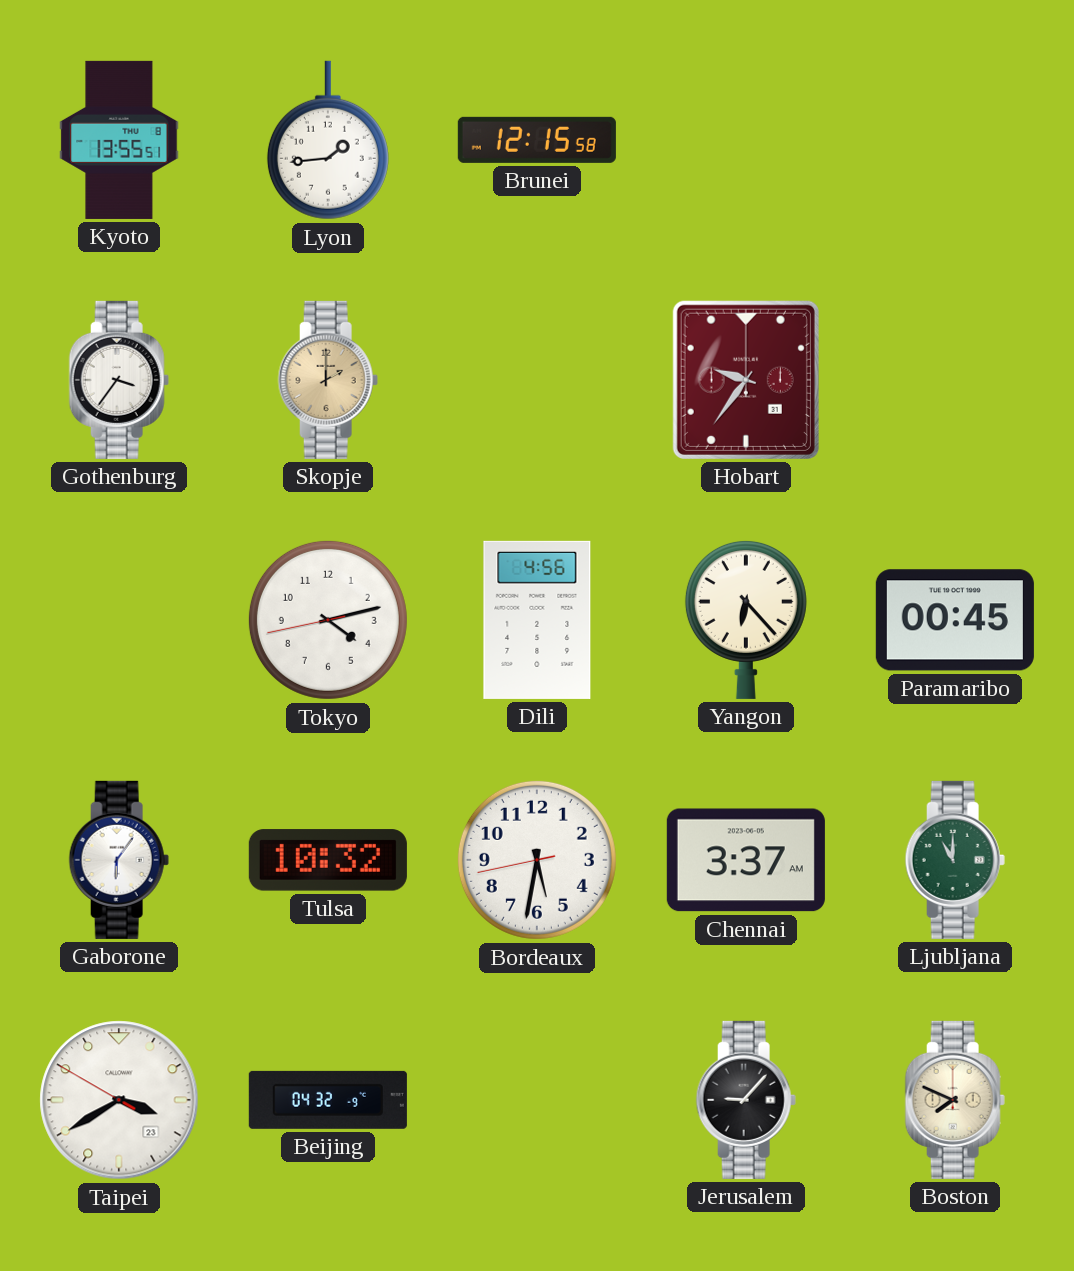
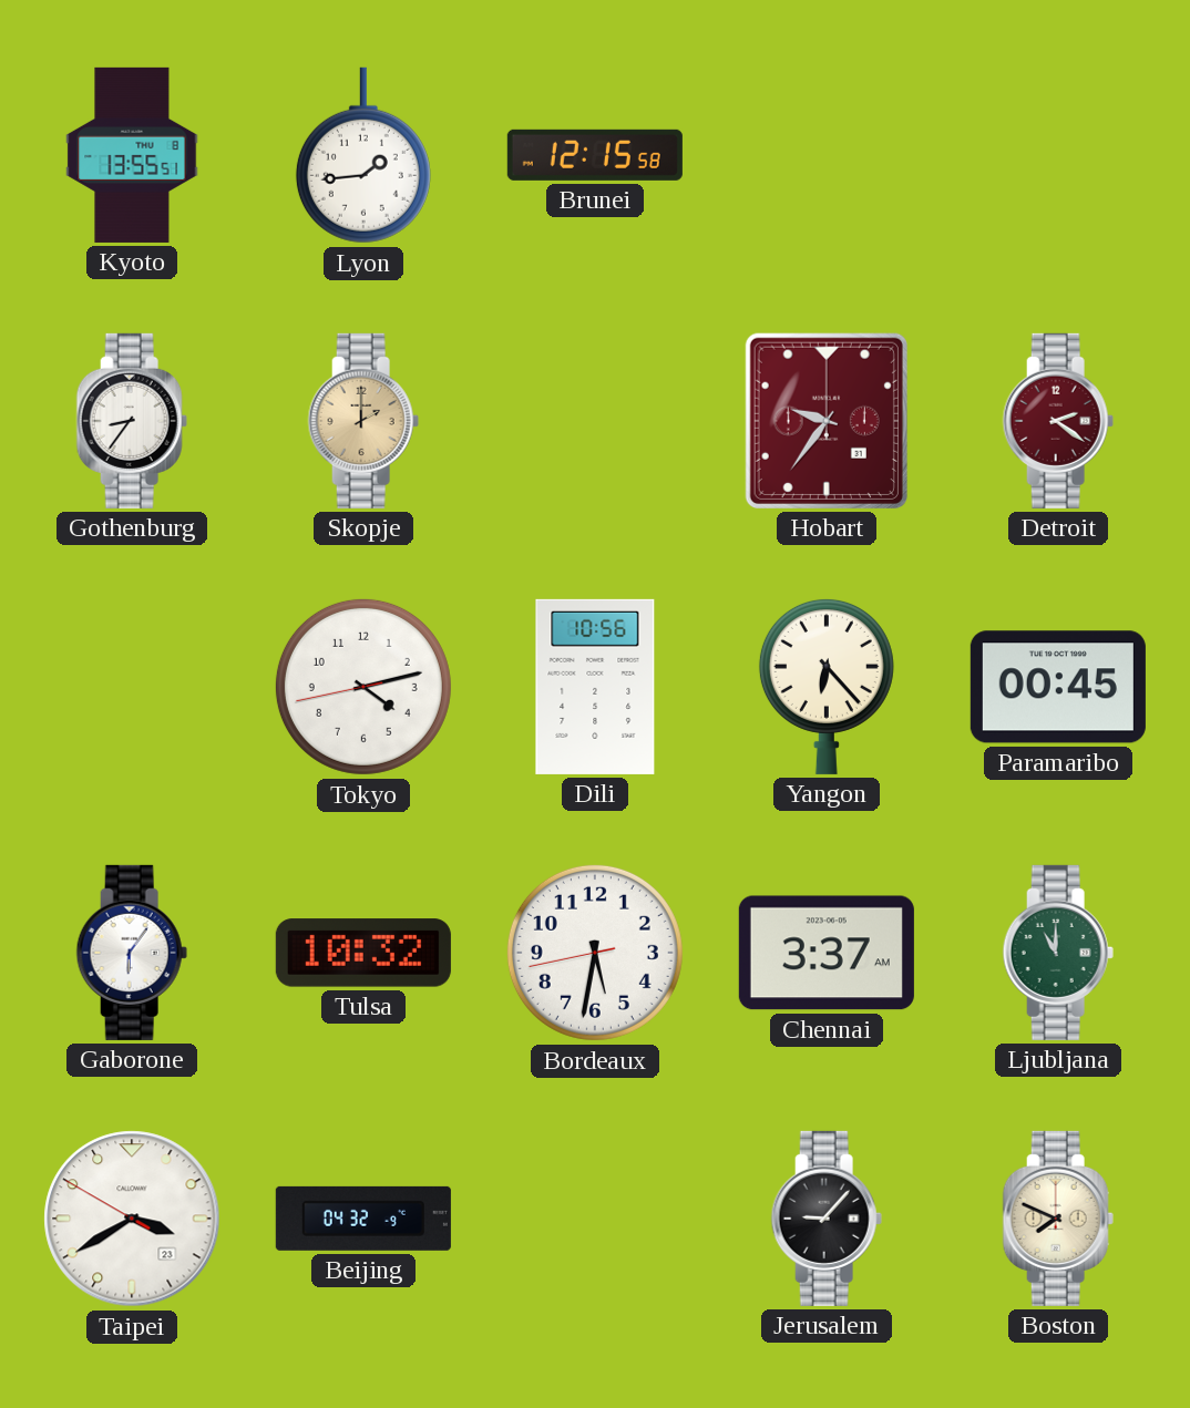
Gothenburg: 3:36 -> 8:36
Detroit: none -> 2:21
Dili: 4:56 -> 10:56
